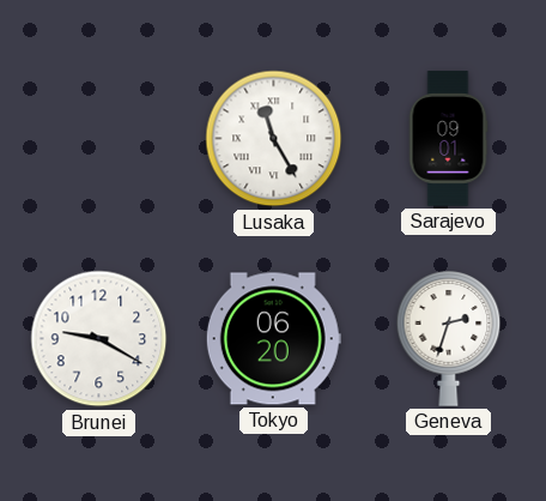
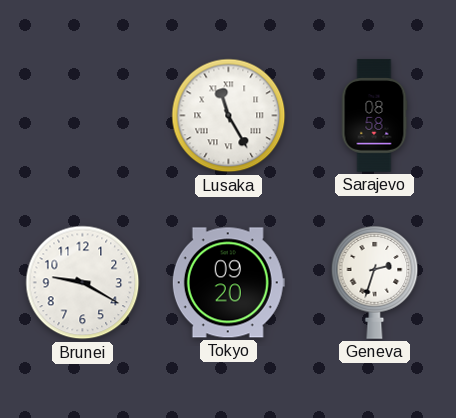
Sarajevo: 09:01 -> 08:58
Tokyo: 06:20 -> 09:20
